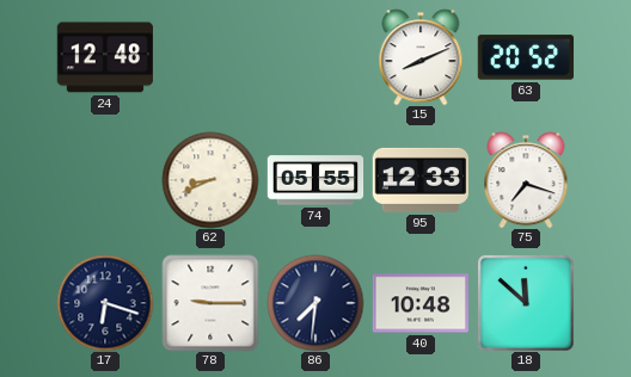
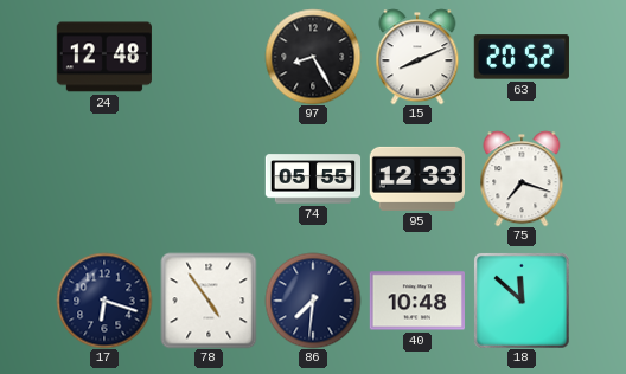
97: none -> 8:25
62: 8:41 -> none
78: 9:15 -> 4:54
